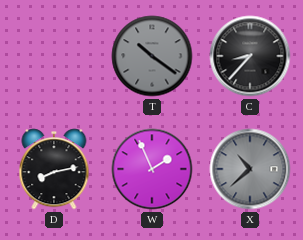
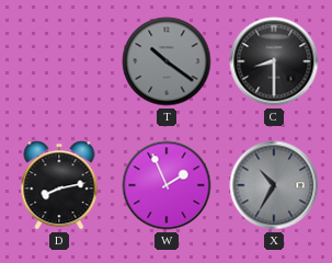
C: 8:37 -> 8:30
X: 10:38 -> 10:35
